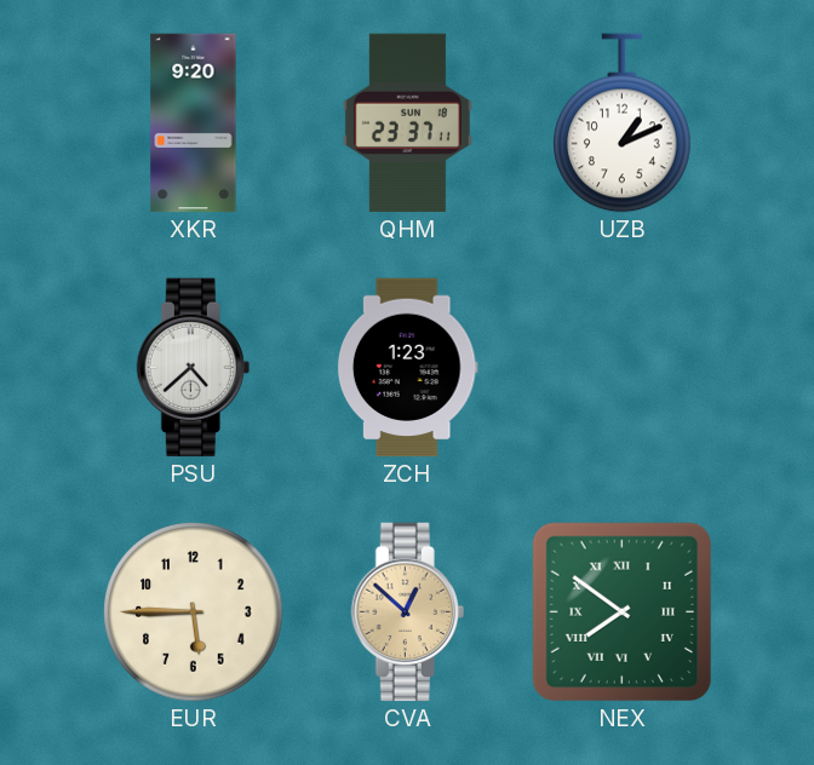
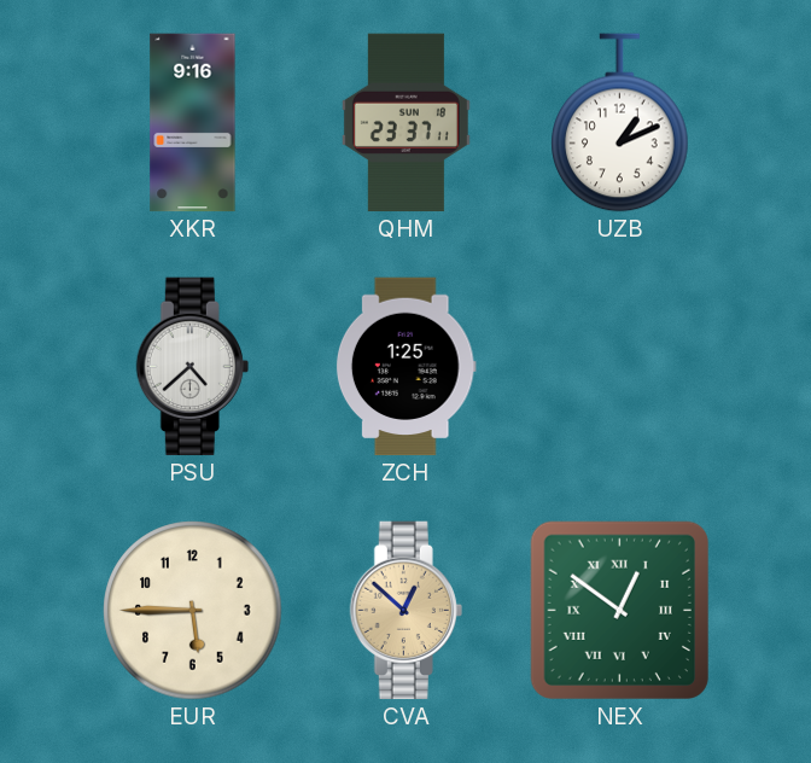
XKR: 9:20 -> 9:16
ZCH: 1:23 -> 1:25
NEX: 7:51 -> 12:51
